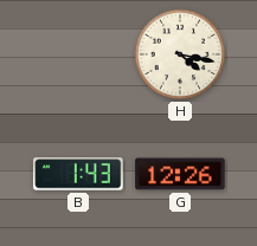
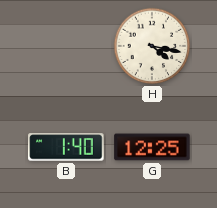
B: 1:43 -> 1:40
G: 12:26 -> 12:25
